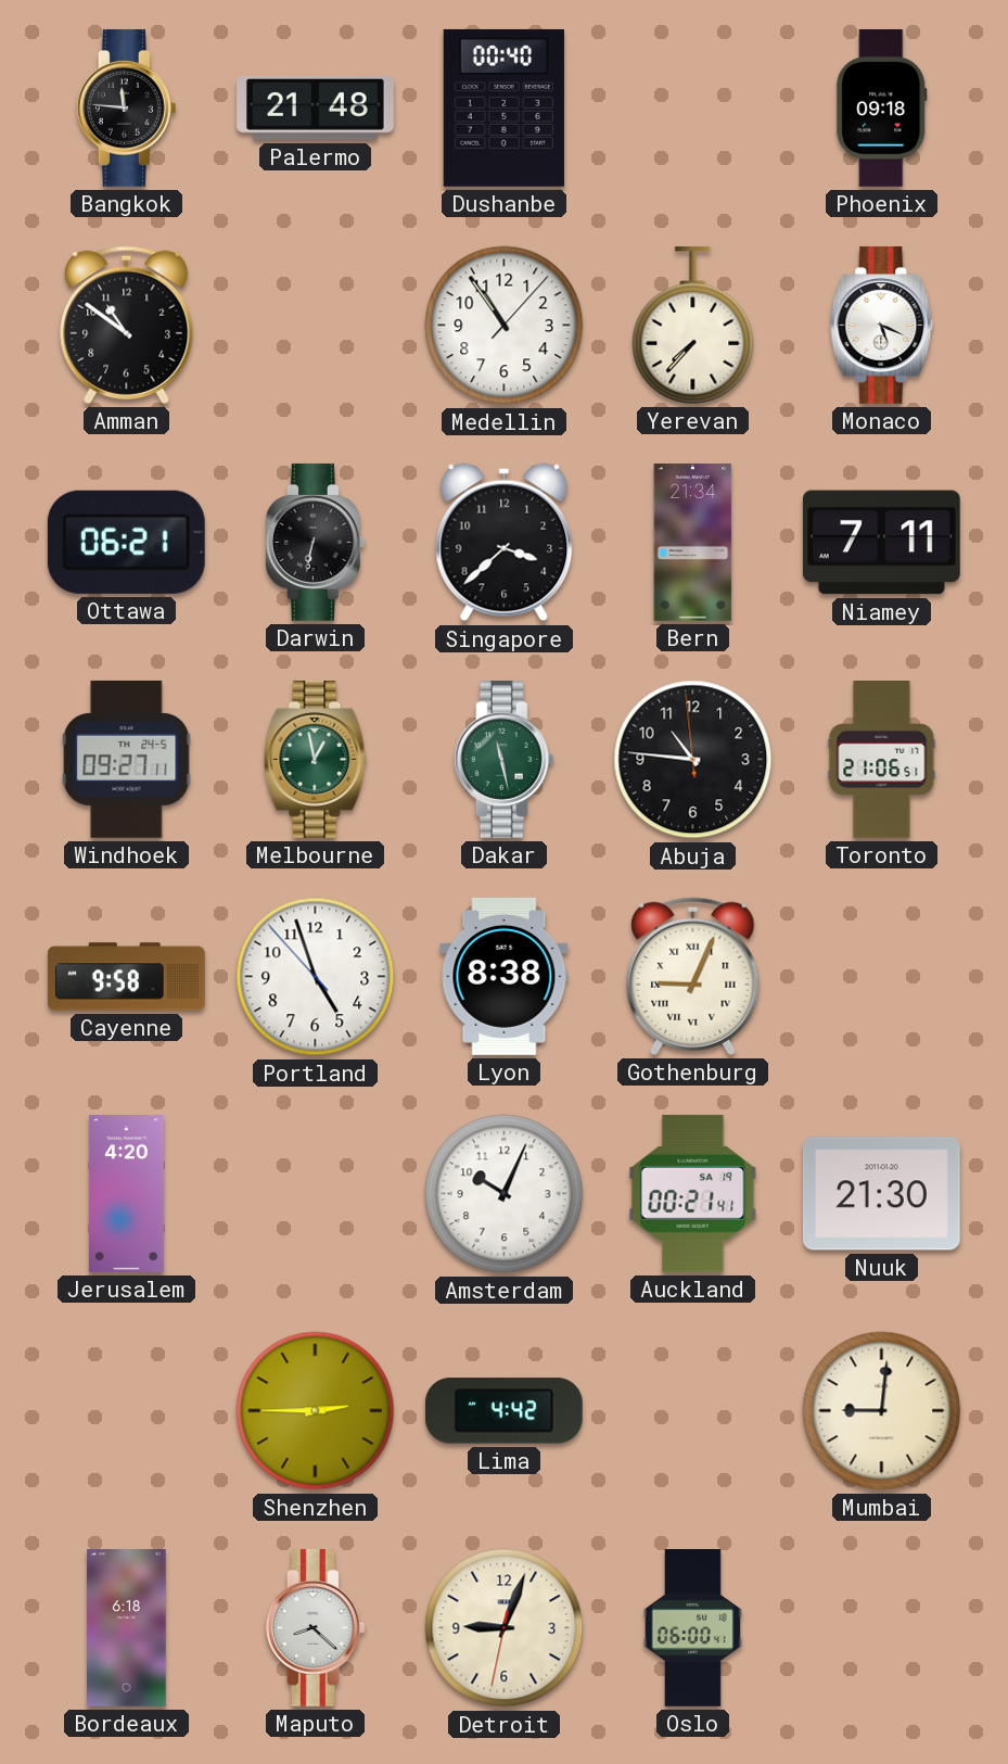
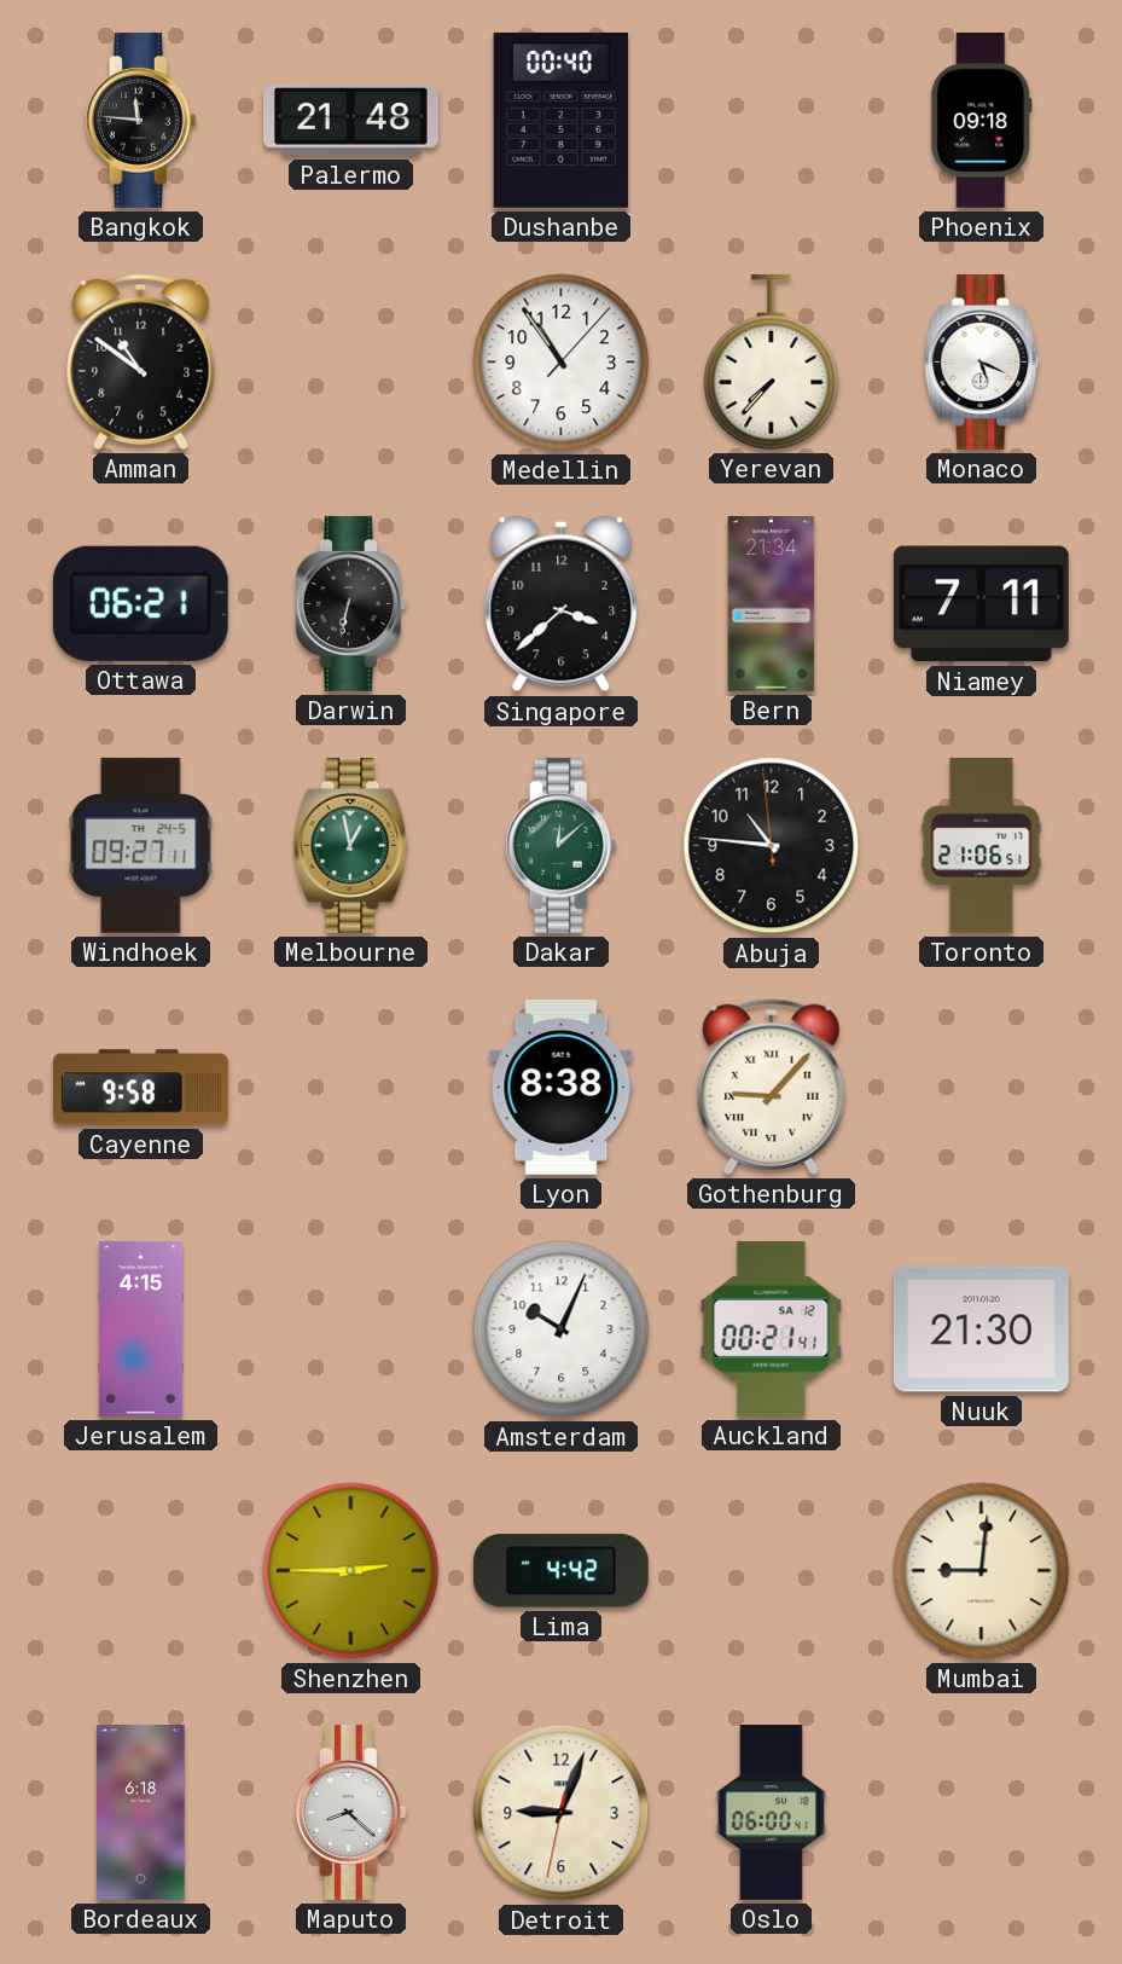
Dakar: 11:28 -> 12:08
Portland: 4:56 -> none
Gothenburg: 9:04 -> 9:07
Jerusalem: 4:20 -> 4:15
Auckland date: SA 19 -> SA 12
